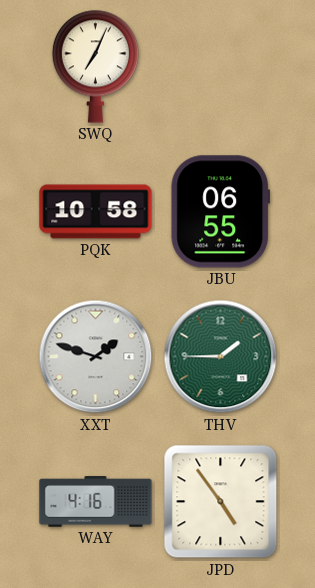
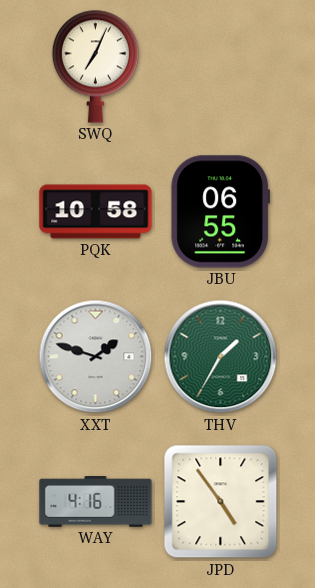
THV: 1:45 -> 1:35
